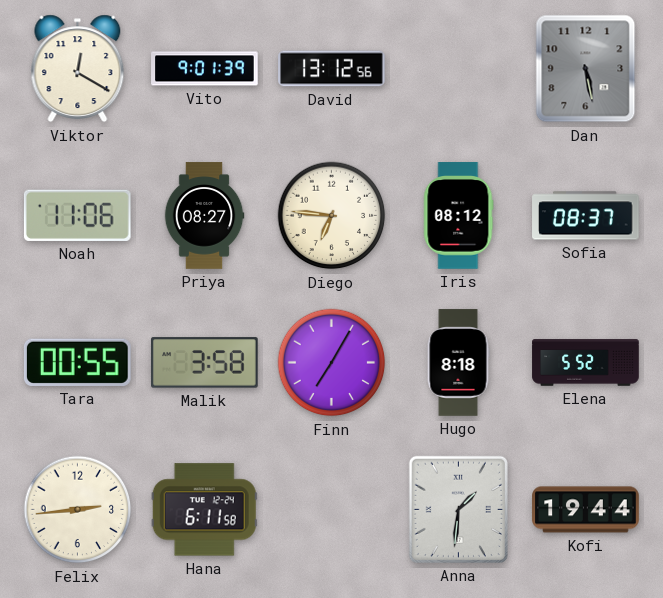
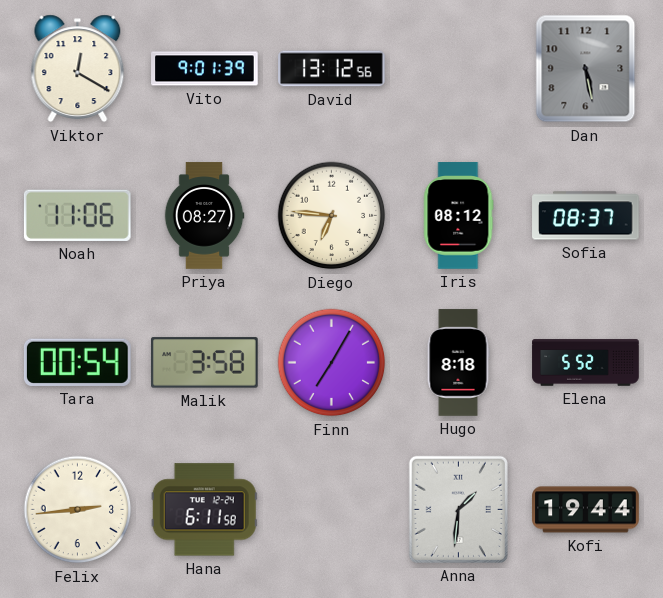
Tara: 00:55 -> 00:54
